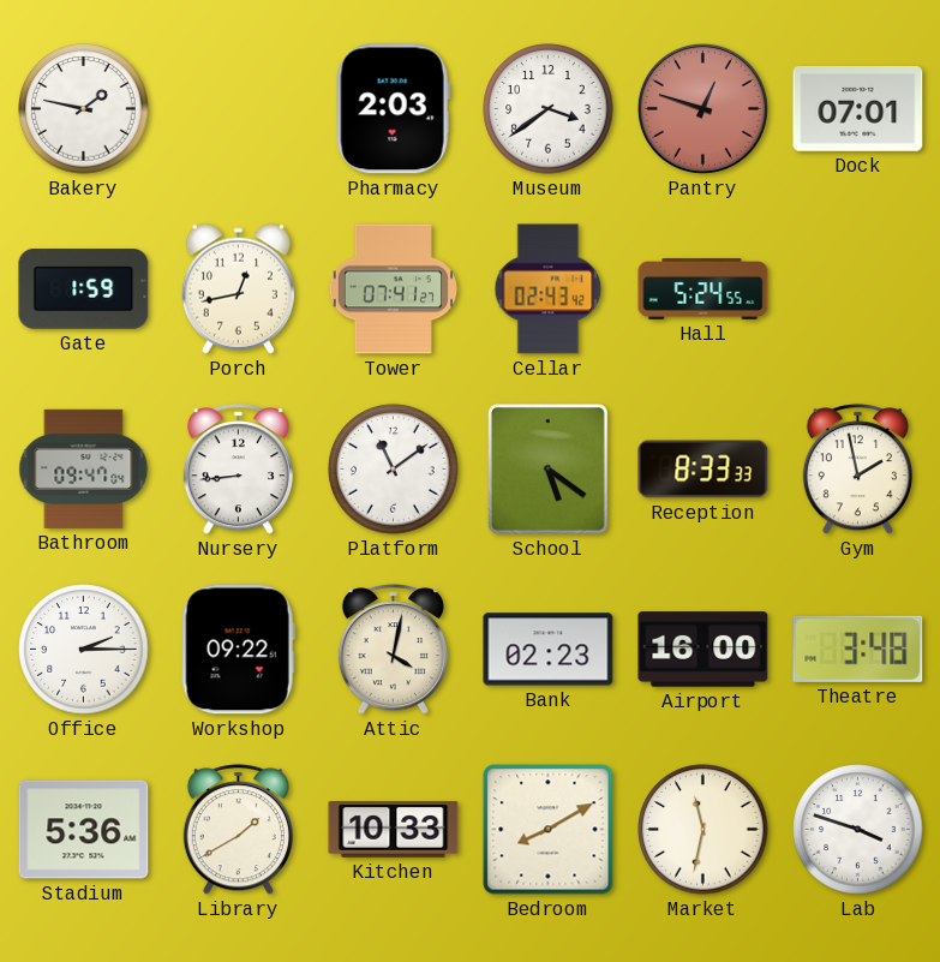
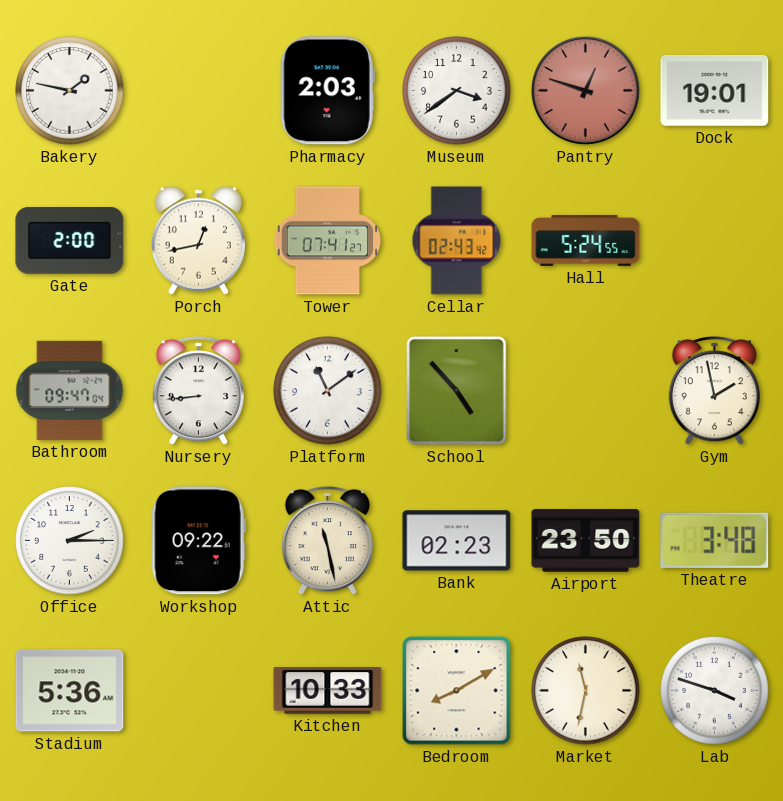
Dock: 07:01 -> 19:01
Gate: 1:59 -> 2:00
School: 5:21 -> 4:53
Reception: 8:33 -> none
Attic: 4:02 -> 11:28
Airport: 16:00 -> 23:50
Library: 1:40 -> none
